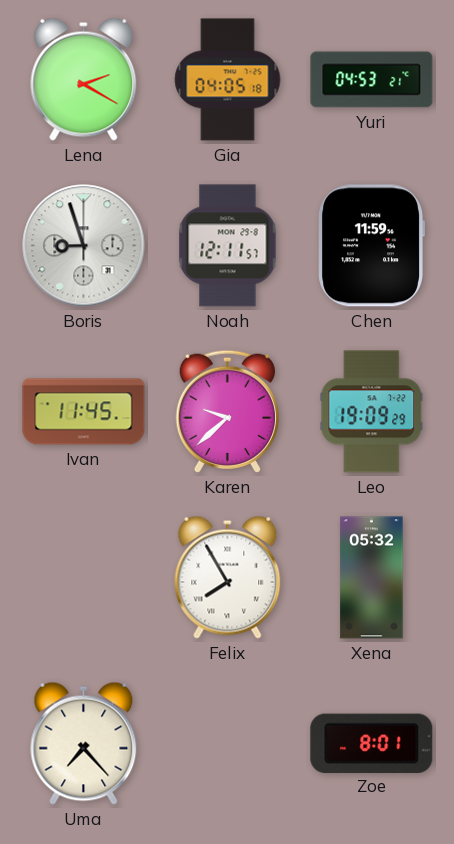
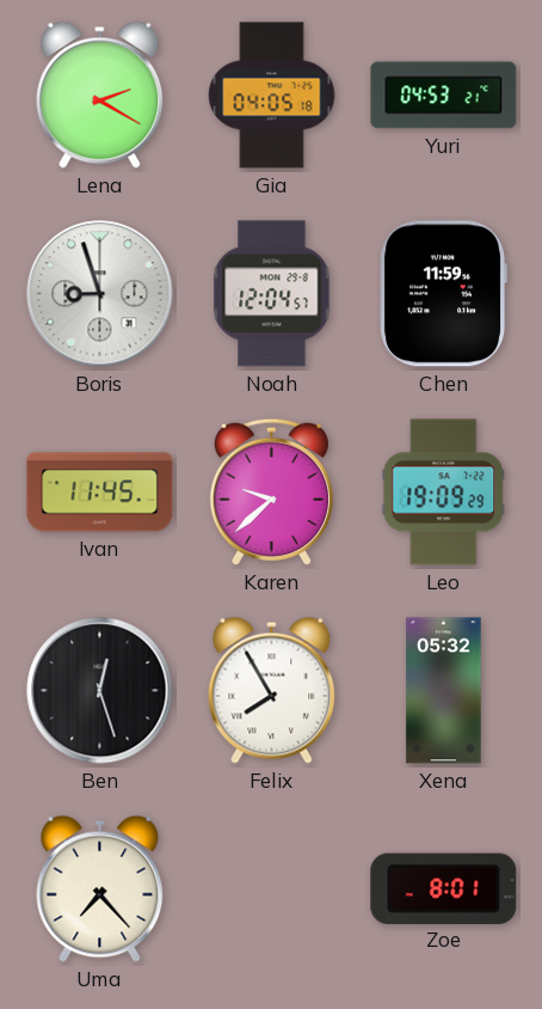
Noah: 12:11 -> 12:04
Ben: none -> 12:27
